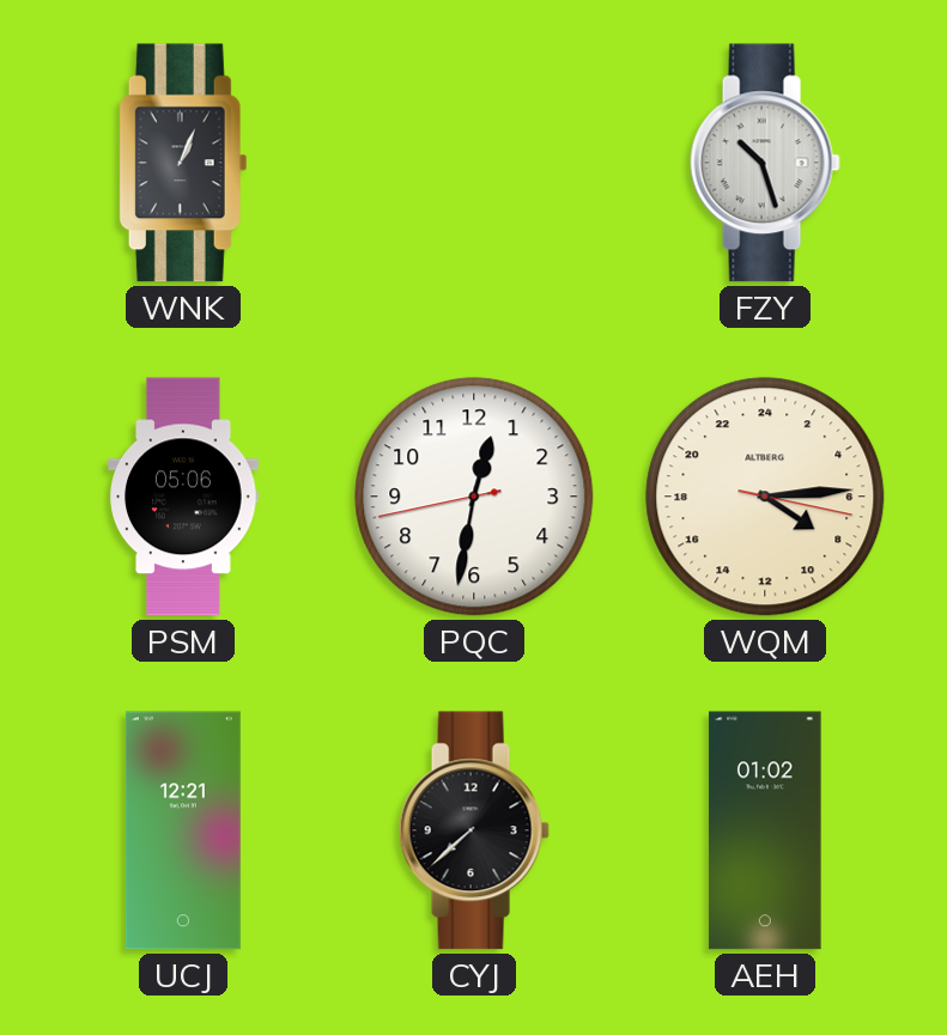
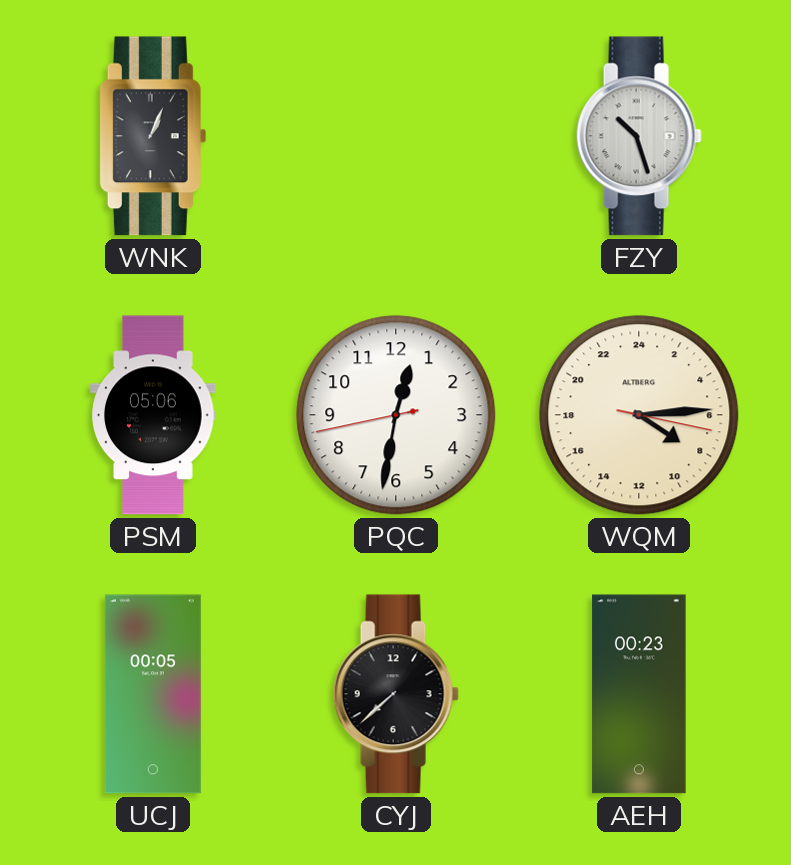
UCJ: 12:21 -> 00:05
AEH: 01:02 -> 00:23
